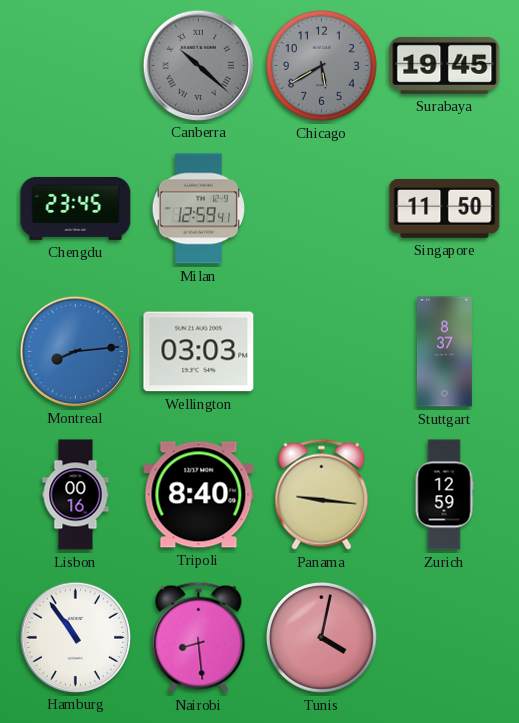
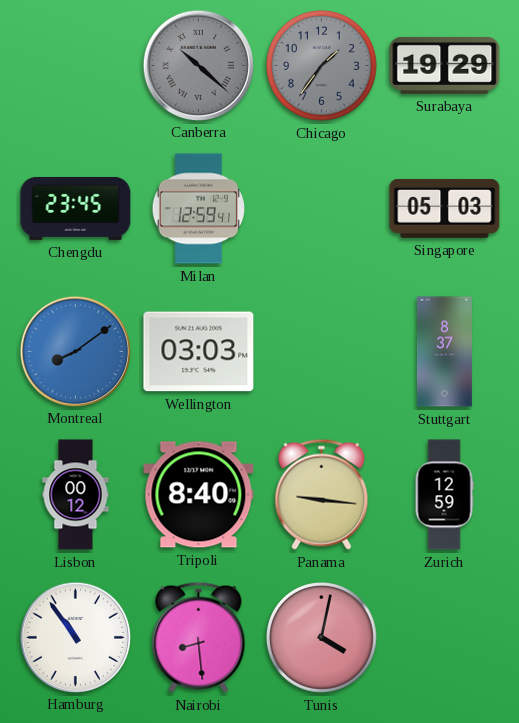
Chicago: 5:40 -> 1:36
Surabaya: 19:45 -> 19:29
Singapore: 11:50 -> 05:03
Montreal: 8:14 -> 8:09
Lisbon: 00:16 -> 00:12
